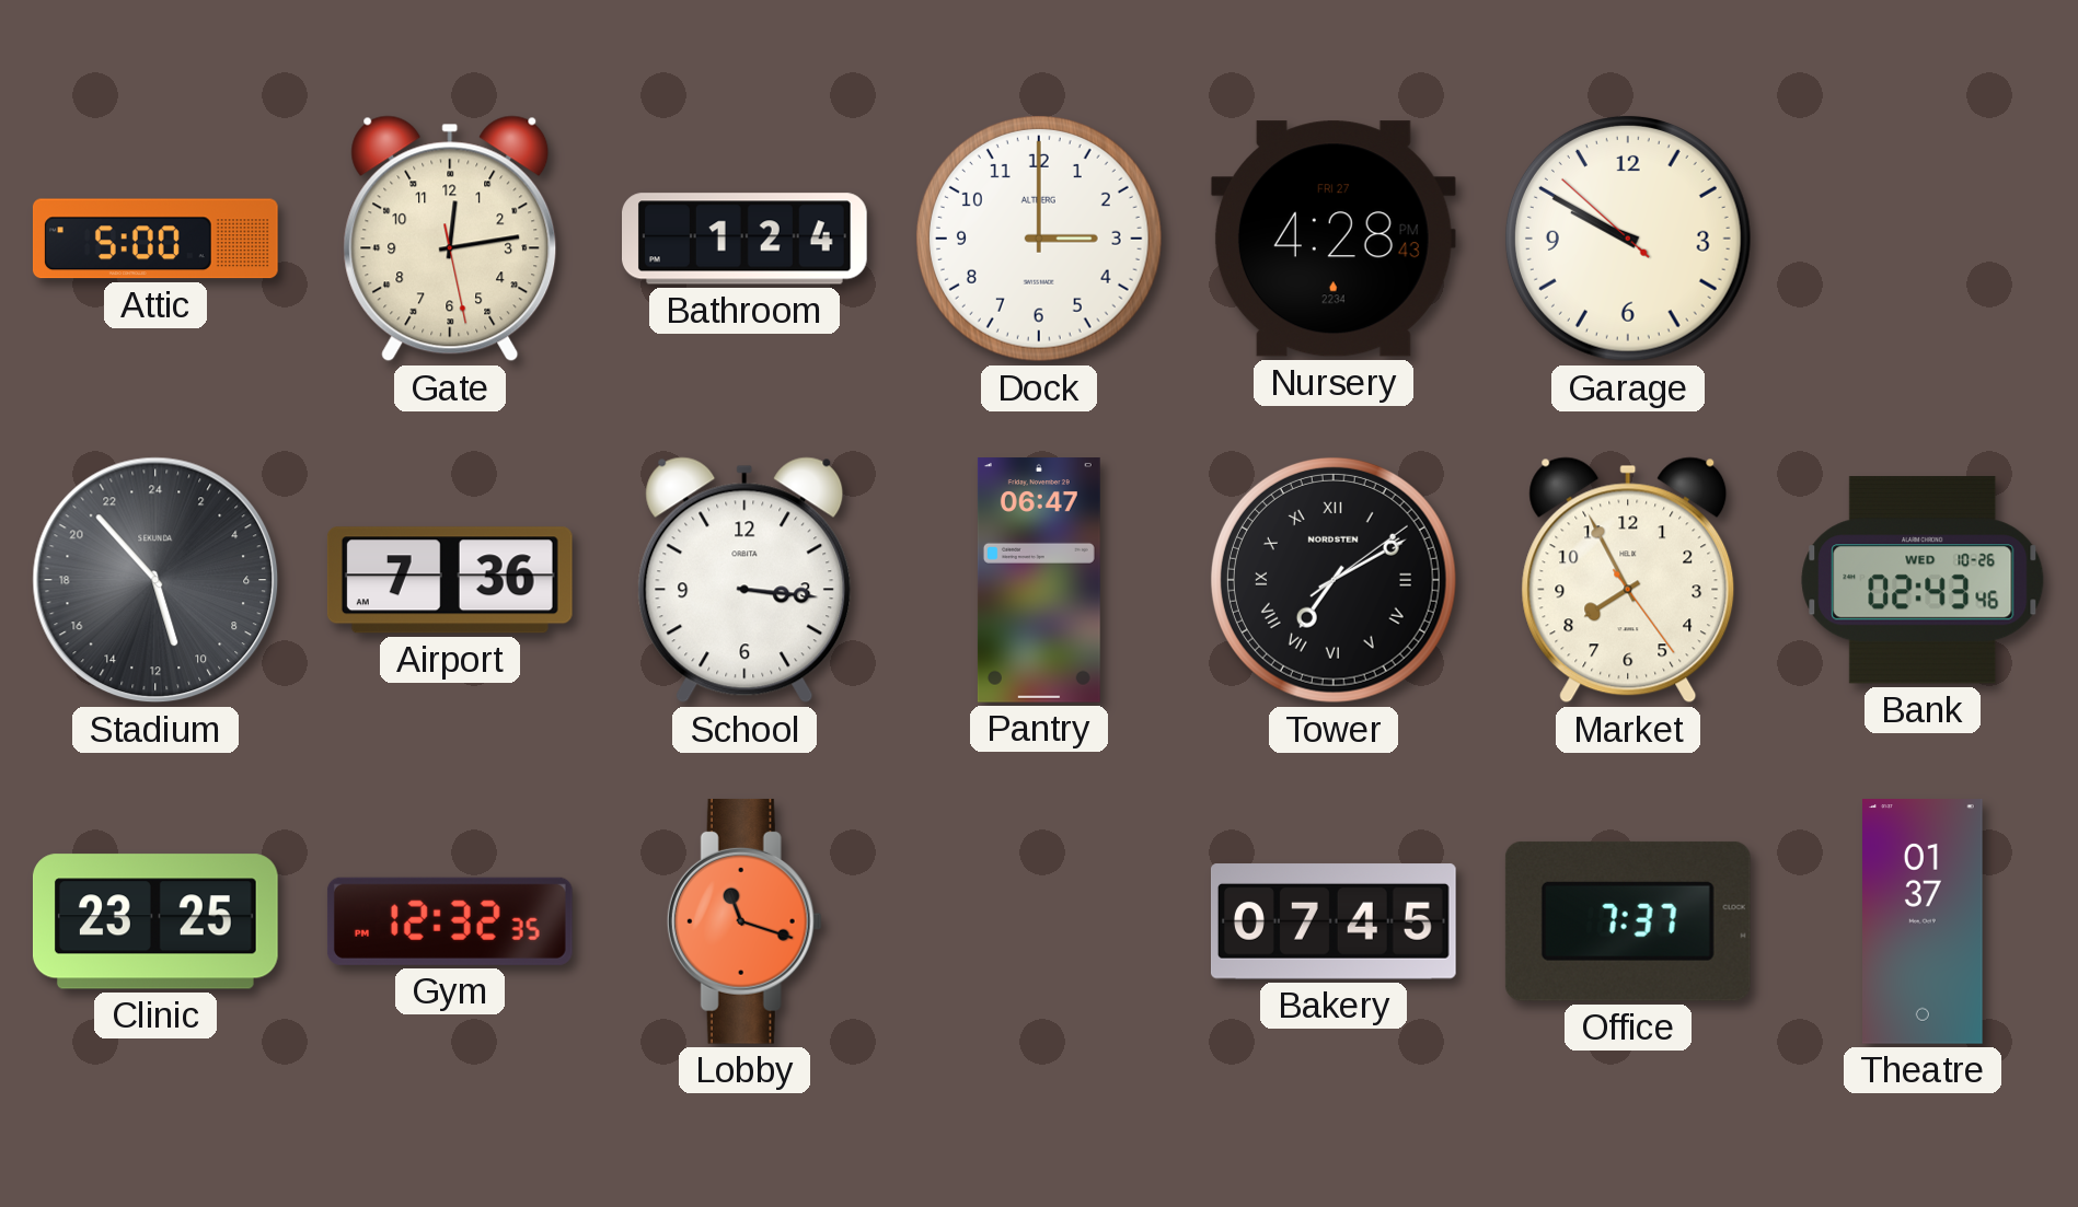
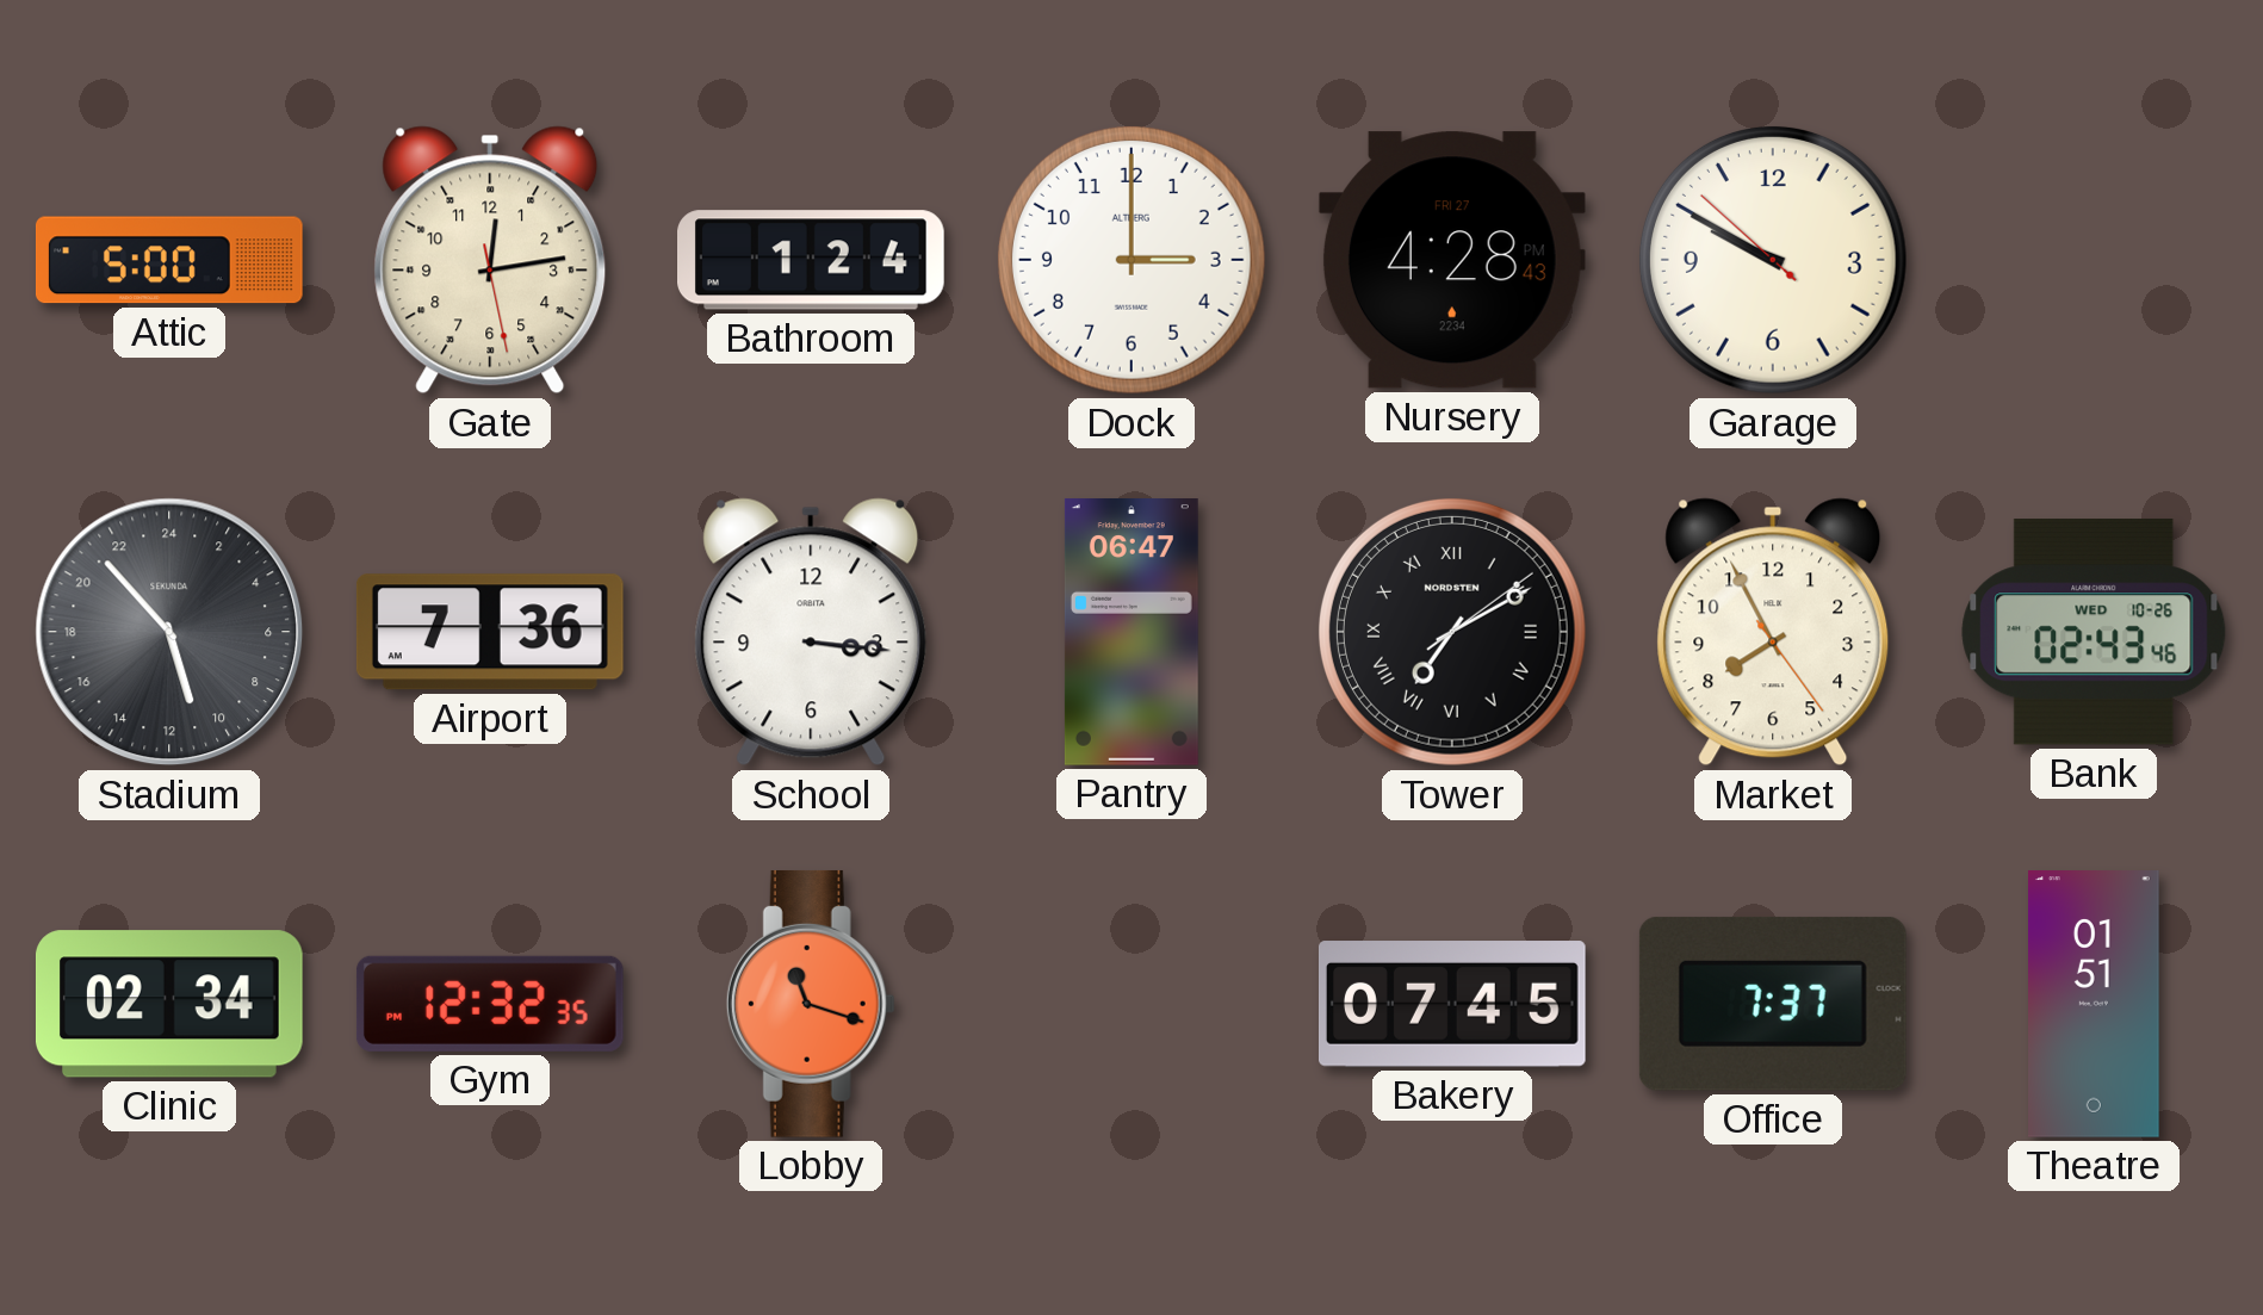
Clinic: 23:25 -> 02:34
Theatre: 01:37 -> 01:51
